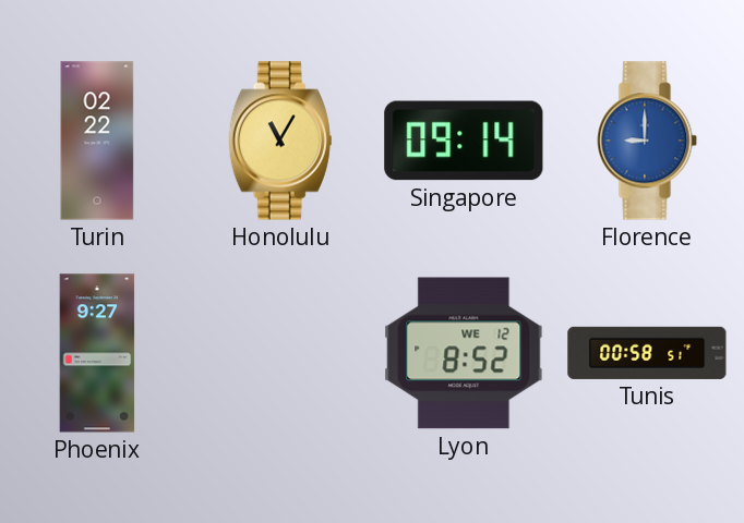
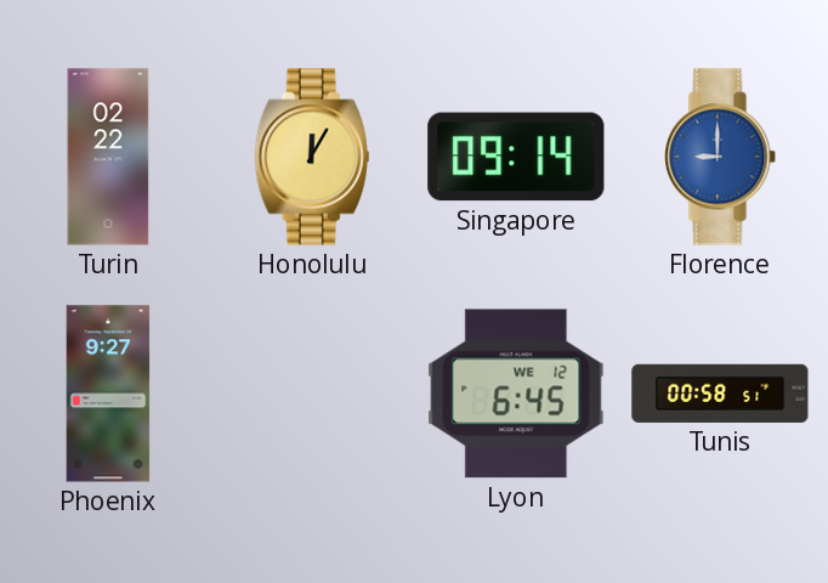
Honolulu: 11:05 -> 12:05
Lyon: 8:52 -> 6:45
